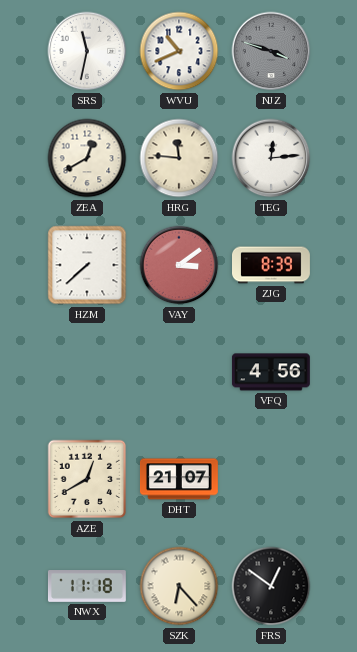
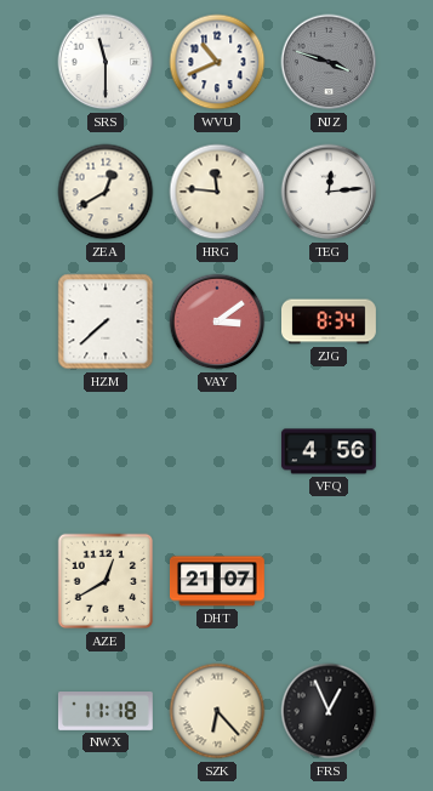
SRS: 11:32 -> 11:30
ZJG: 8:39 -> 8:34
FRS: 12:51 -> 12:56
